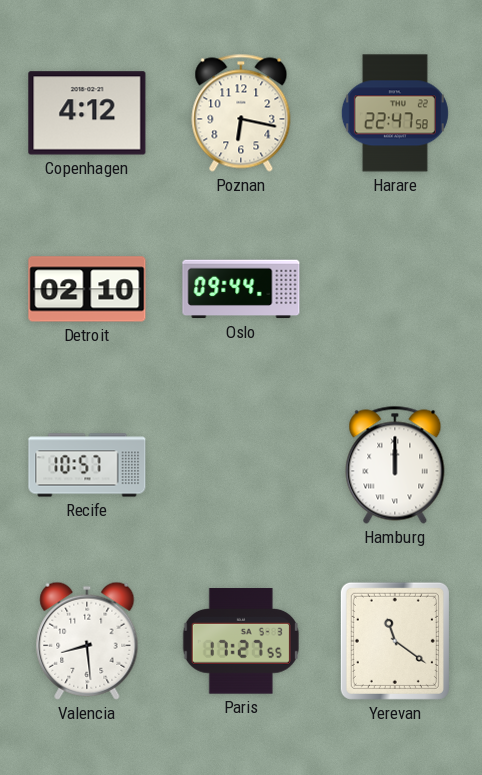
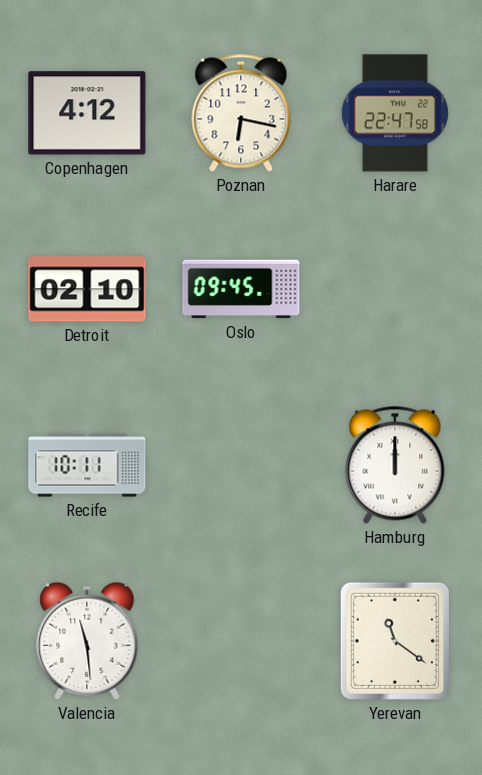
Oslo: 09:44 -> 09:45
Recife: 10:57 -> 10:11
Valencia: 8:29 -> 11:29
Paris: 17:27 -> none
